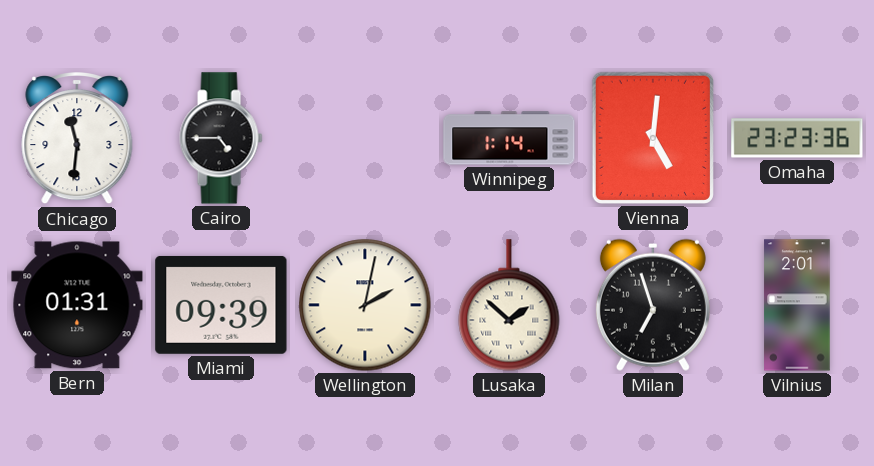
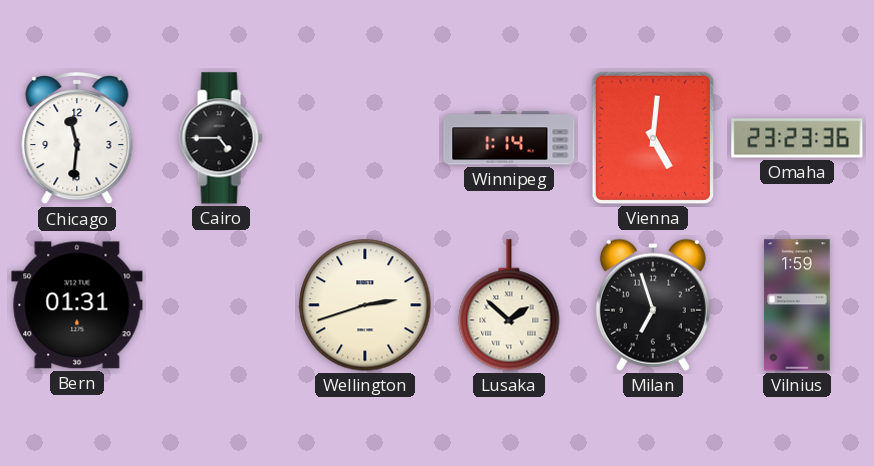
Miami: 09:39 -> none
Wellington: 2:02 -> 2:42
Vilnius: 2:01 -> 1:59
